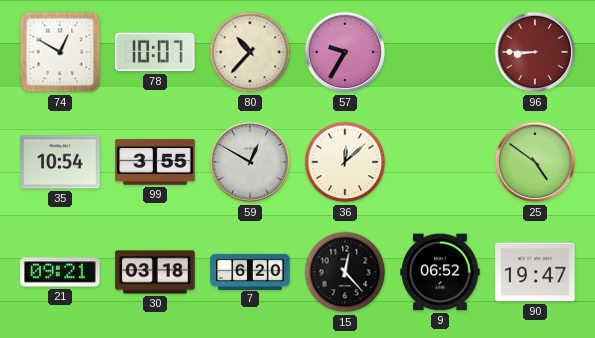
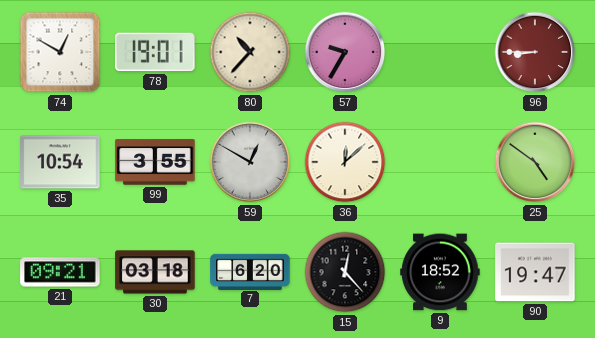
78: 10:07 -> 19:01
9: 06:52 -> 18:52
